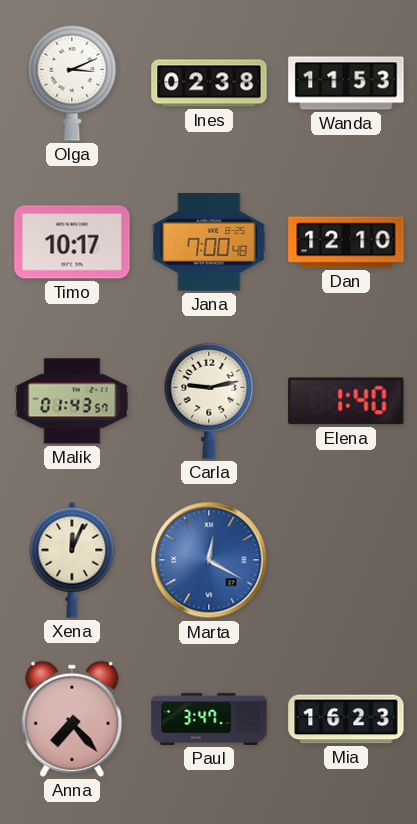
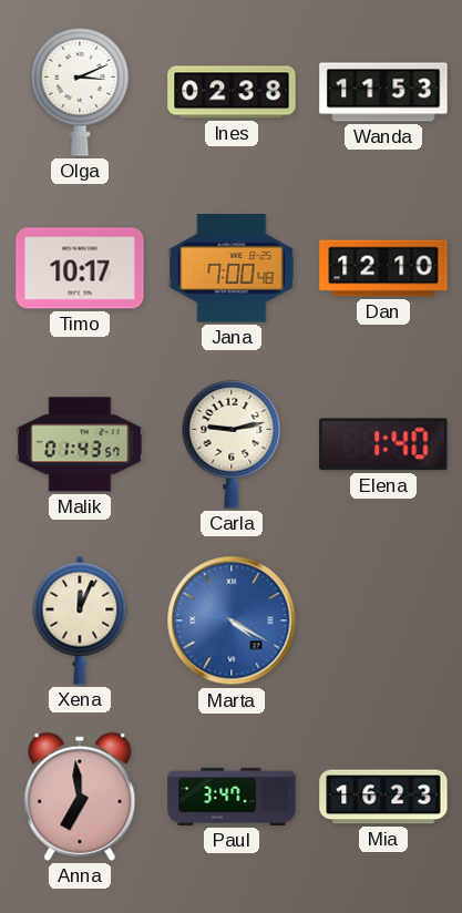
Marta: 12:20 -> 4:20
Anna: 7:23 -> 6:59
